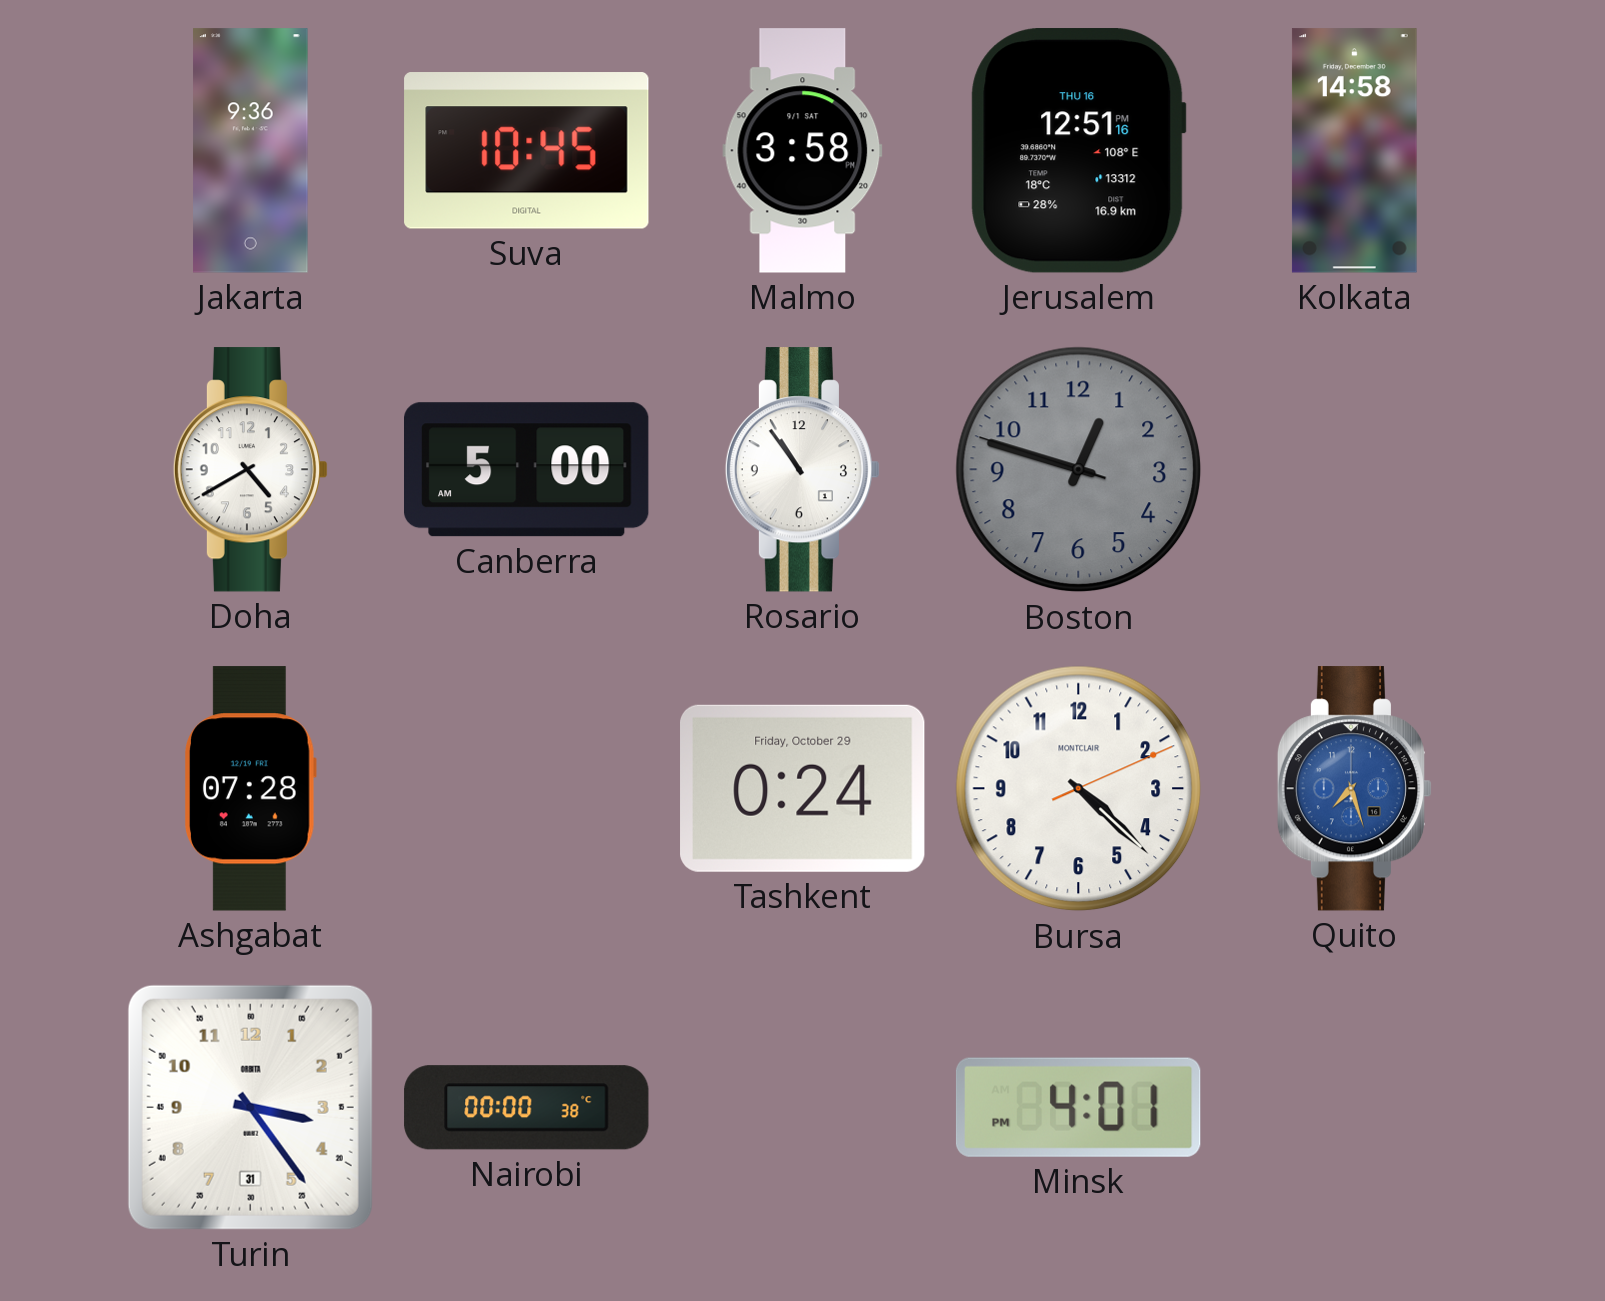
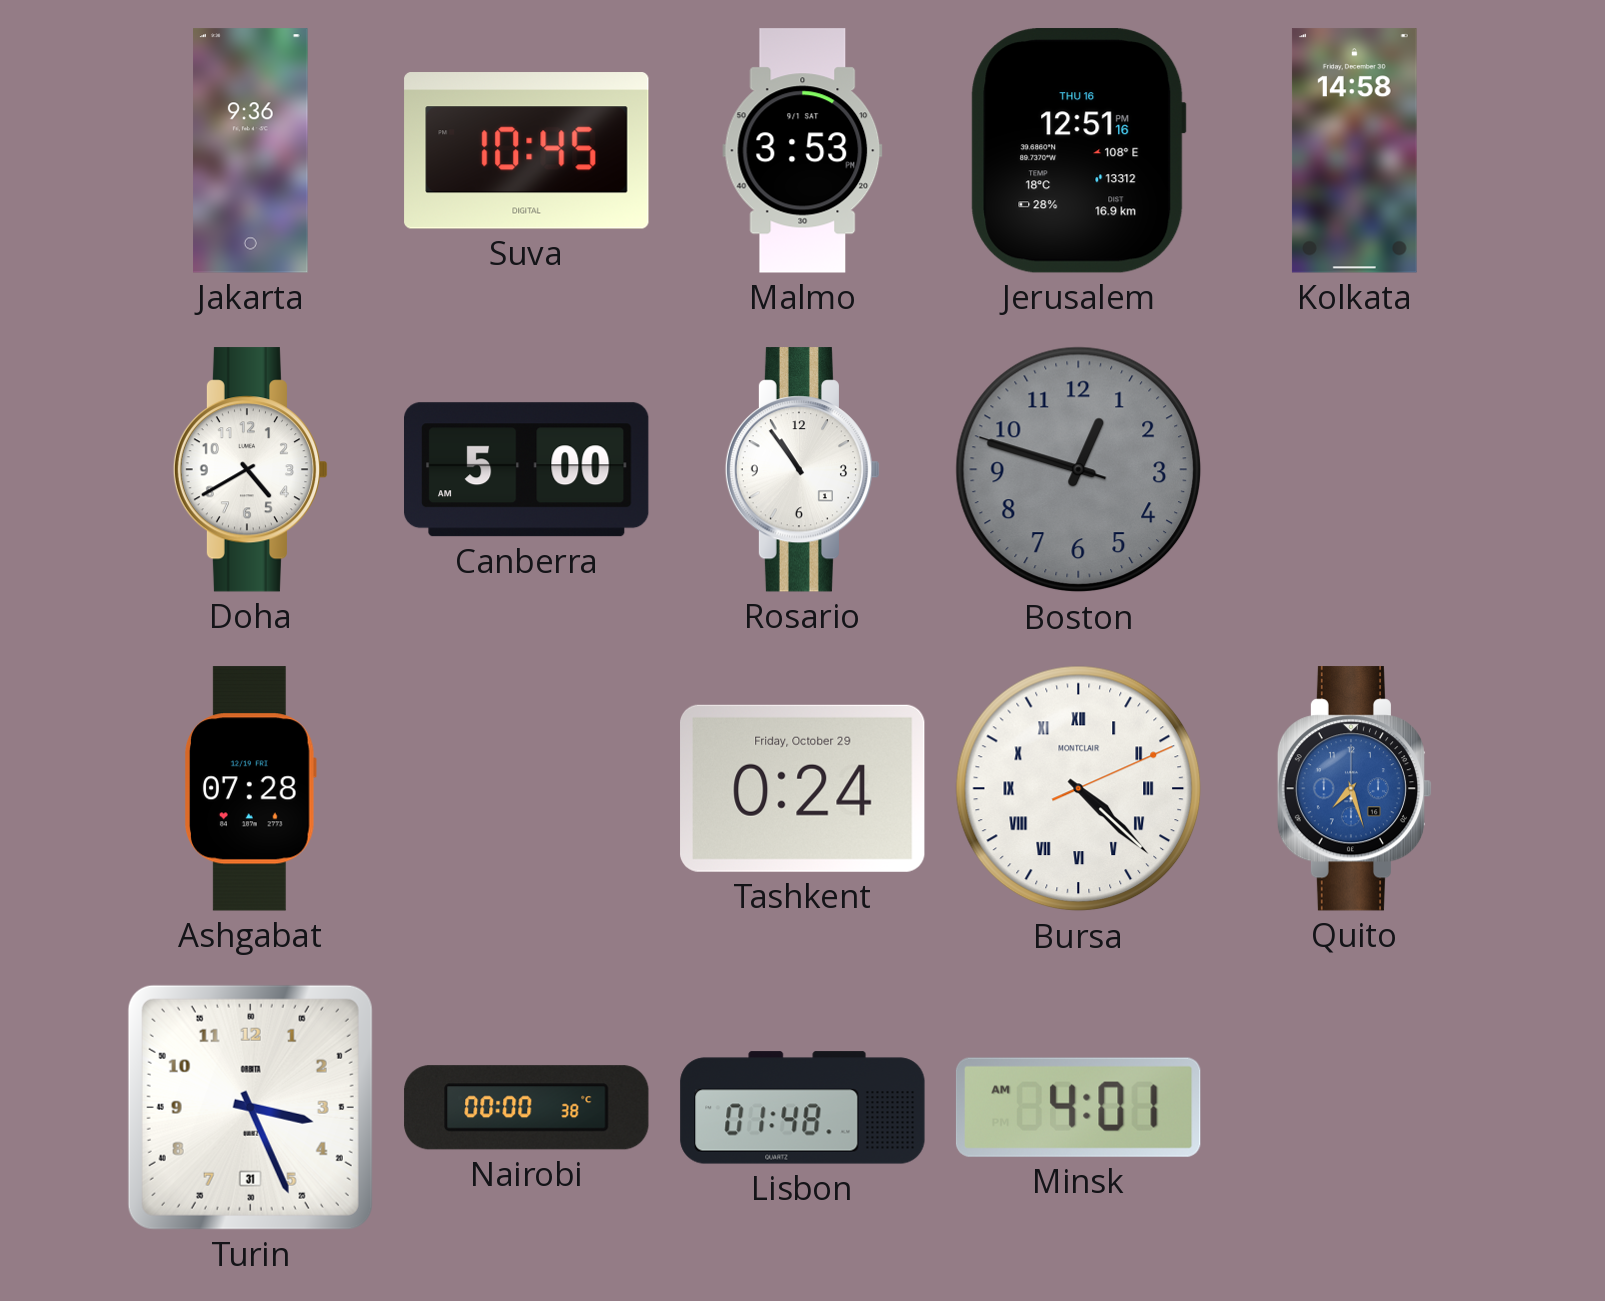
Malmo: 3:58 -> 3:53
Bursa numerals: Arabic -> Roman
Turin: 3:24 -> 3:26
Lisbon: none -> 01:48
Minsk: 4:01 PM -> 4:01 AM
